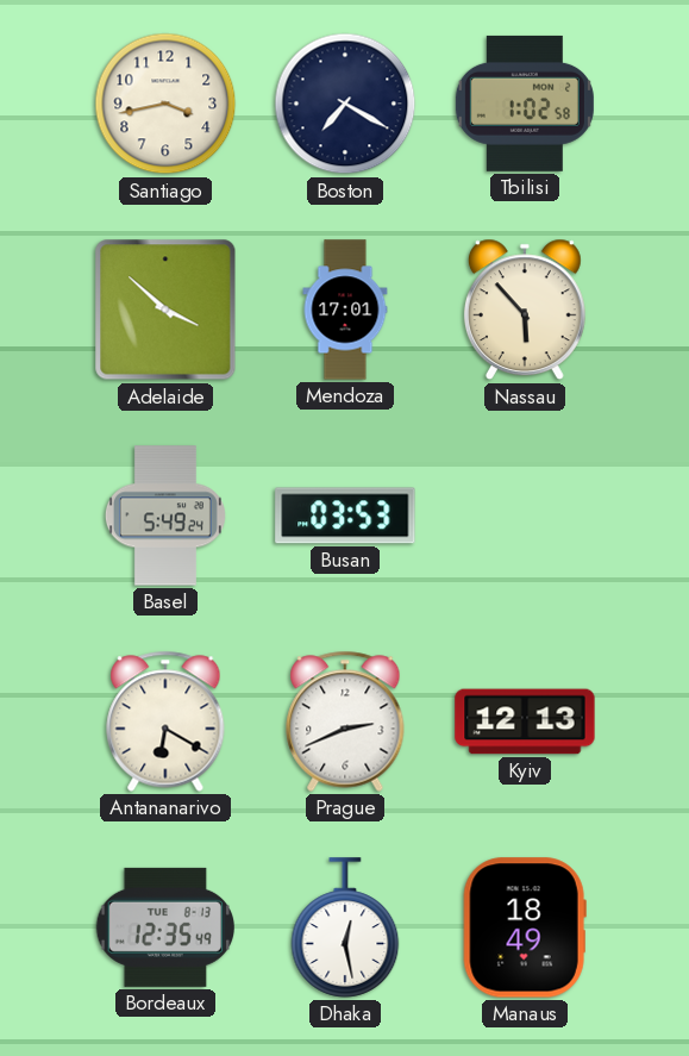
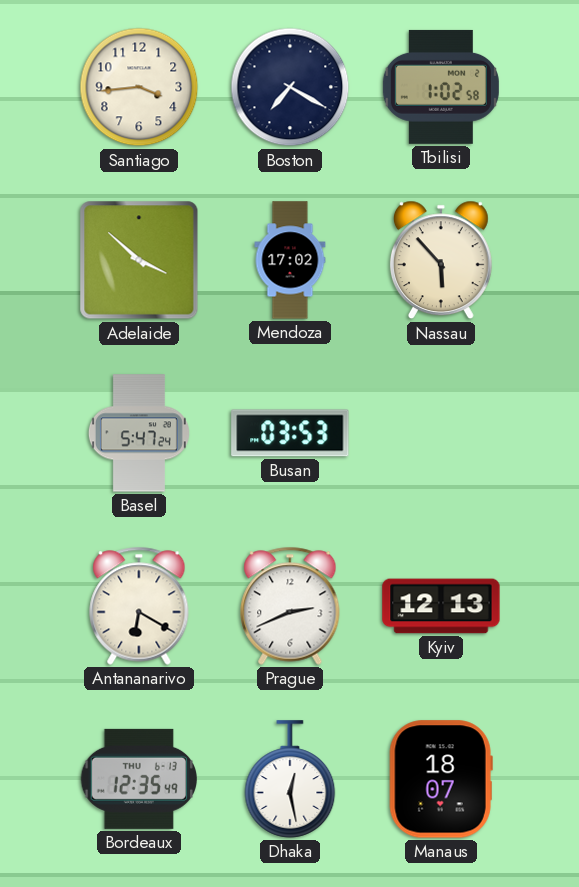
Santiago: 3:43 -> 3:44
Mendoza: 17:01 -> 17:02
Basel: 5:49 -> 5:47
Bordeaux date: TUE 8-13 -> THU 6-13
Manaus: 18:49 -> 18:07
